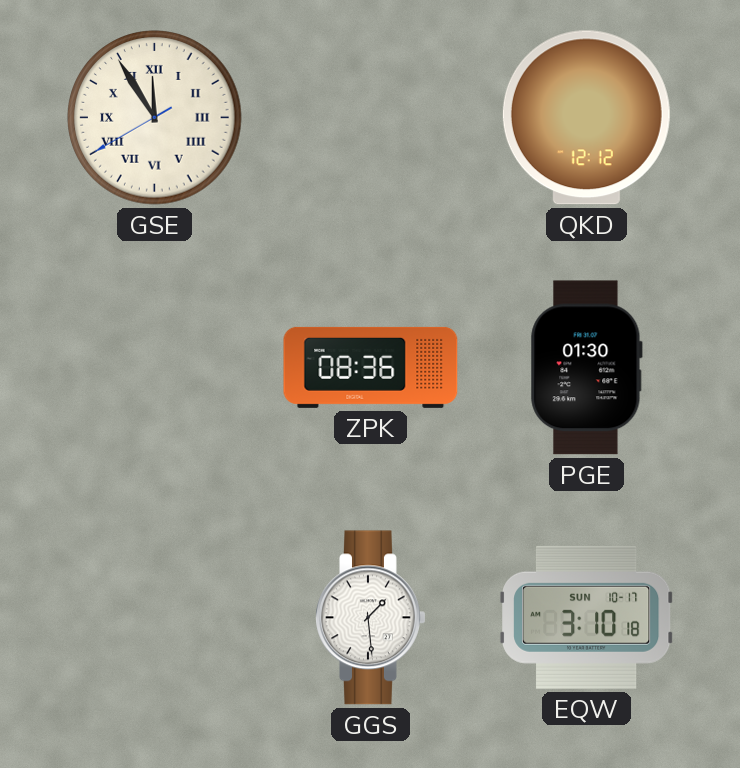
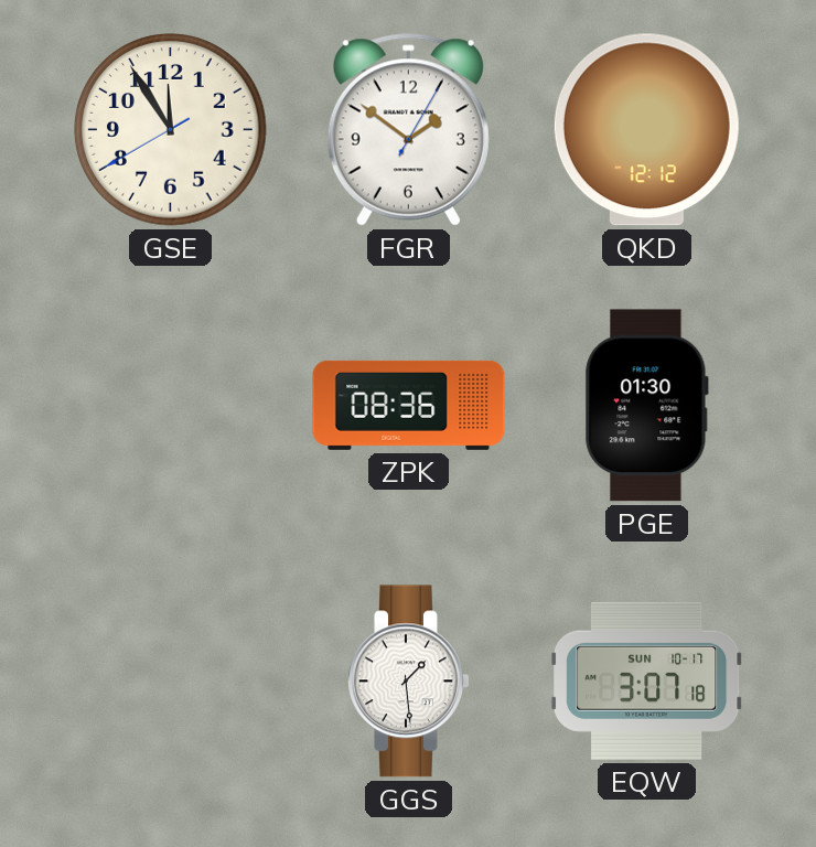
GSE numerals: Roman -> Arabic
FGR: none -> 1:51
EQW: 3:10 -> 3:07
